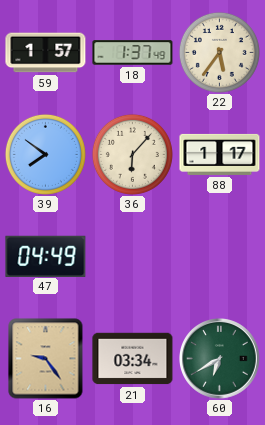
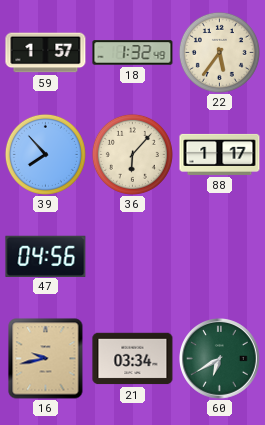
18: 1:37 -> 1:32
39: 7:51 -> 7:53
47: 04:49 -> 04:56
16: 9:24 -> 9:43
